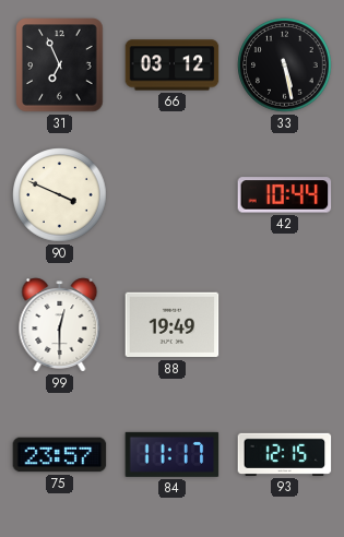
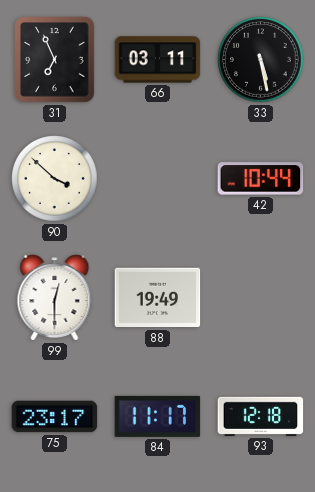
66: 03:12 -> 03:11
90: 3:49 -> 3:52
75: 23:57 -> 23:17
93: 12:15 -> 12:18
